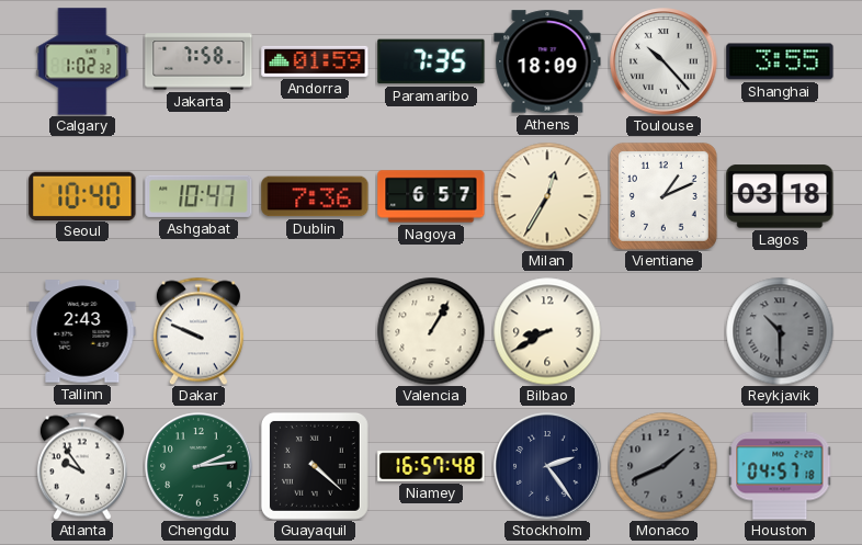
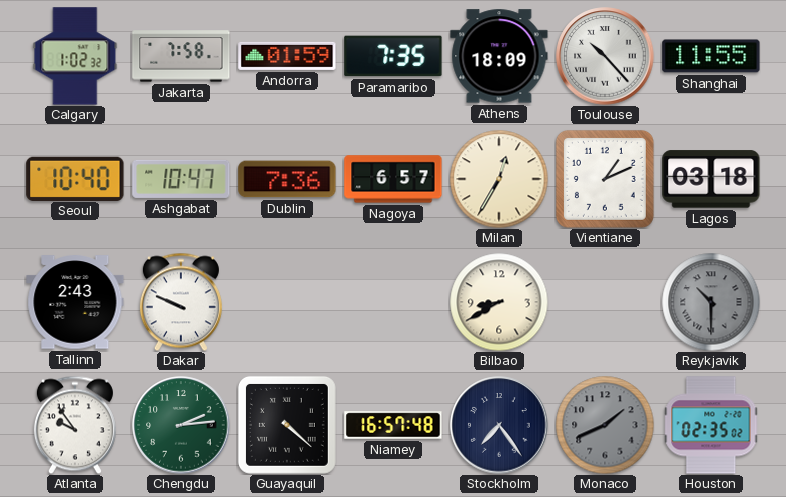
Shanghai: 3:55 -> 11:55
Valencia: 1:05 -> none
Stockholm: 2:24 -> 7:24
Houston: 04:57 -> 02:35
